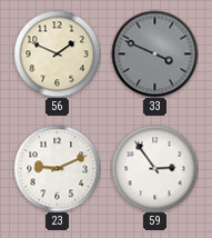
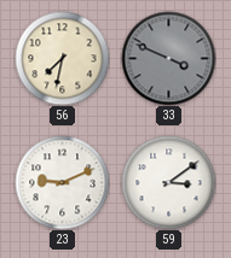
56: 1:49 -> 7:32
59: 2:54 -> 3:09
